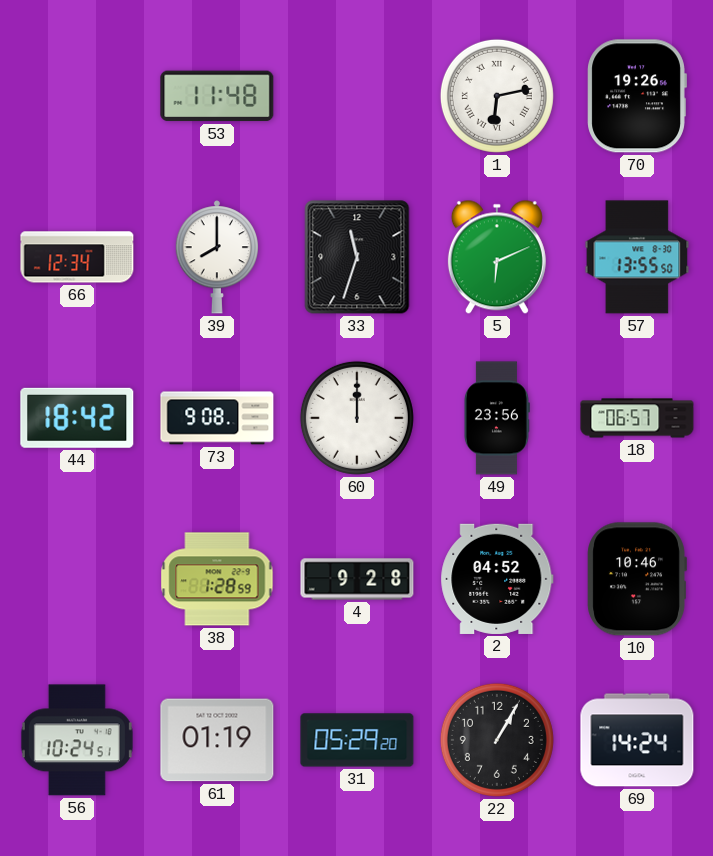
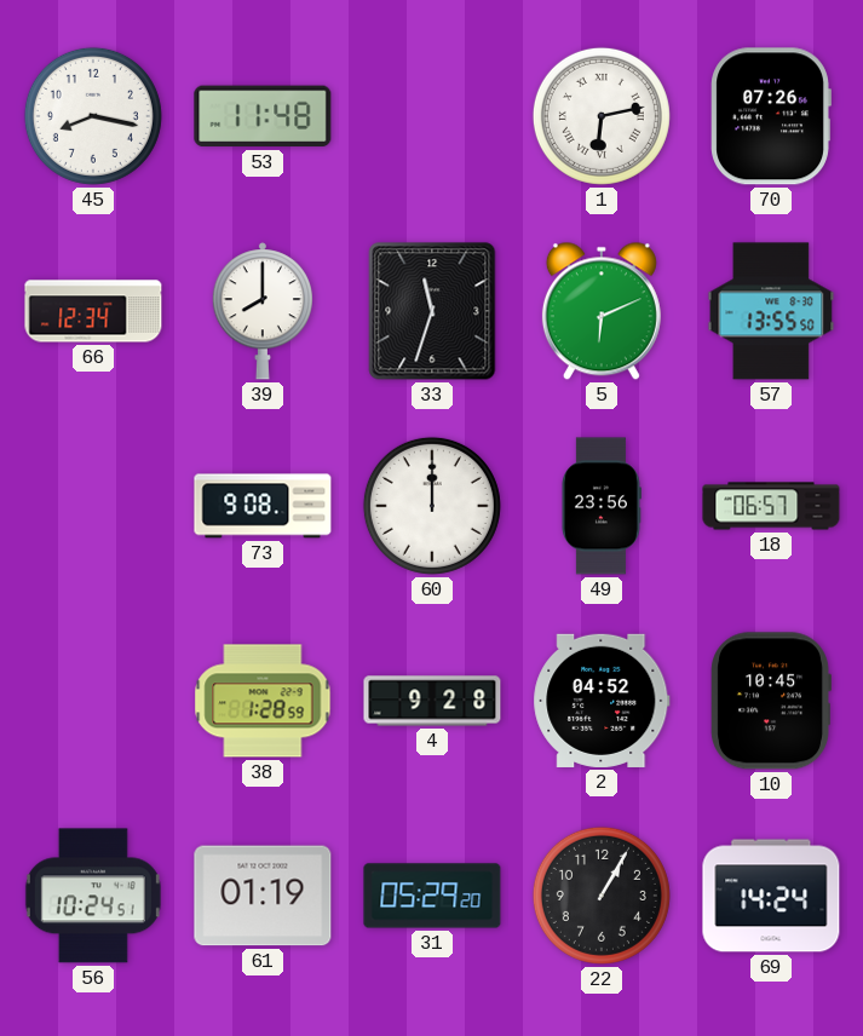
45: none -> 8:17
70: 19:26 -> 07:26
44: 18:42 -> none
10: 10:46 -> 10:45
